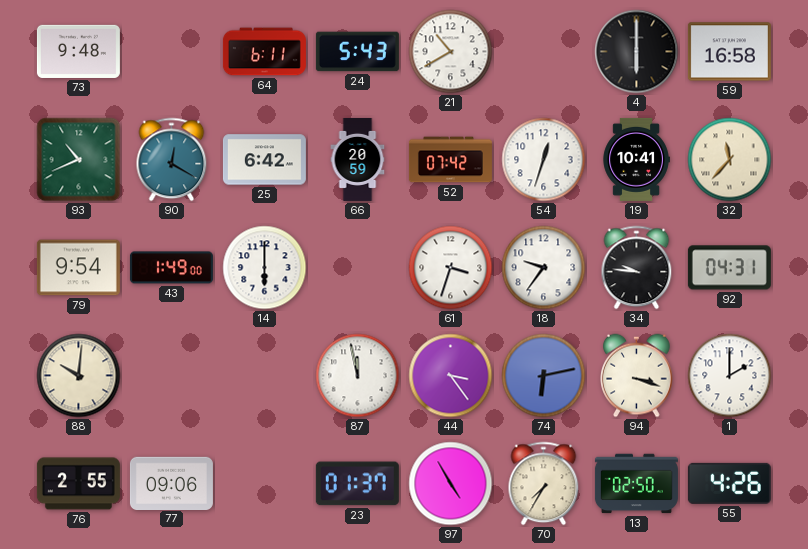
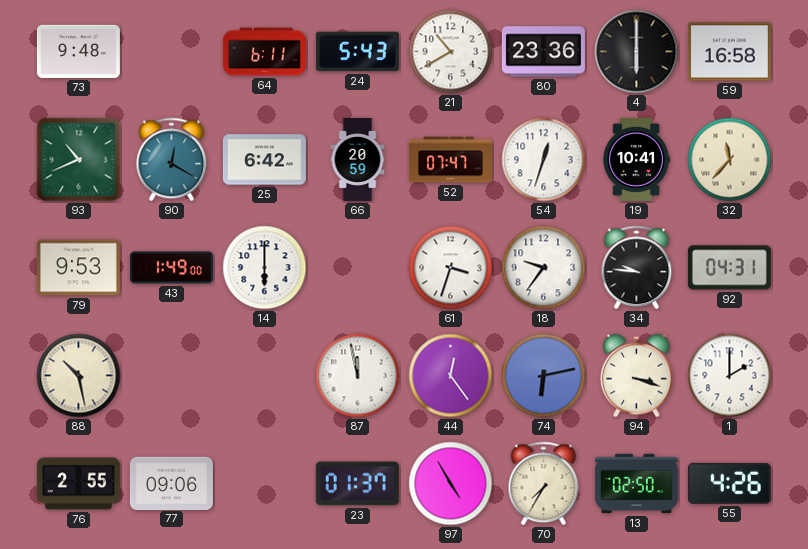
80: none -> 23:36
52: 07:42 -> 07:47
79: 9:54 -> 9:53
88: 10:01 -> 10:28
44: 3:24 -> 12:24
